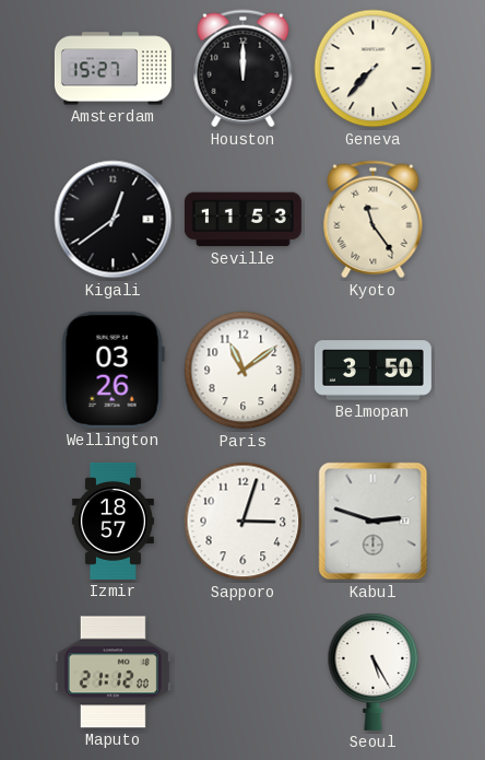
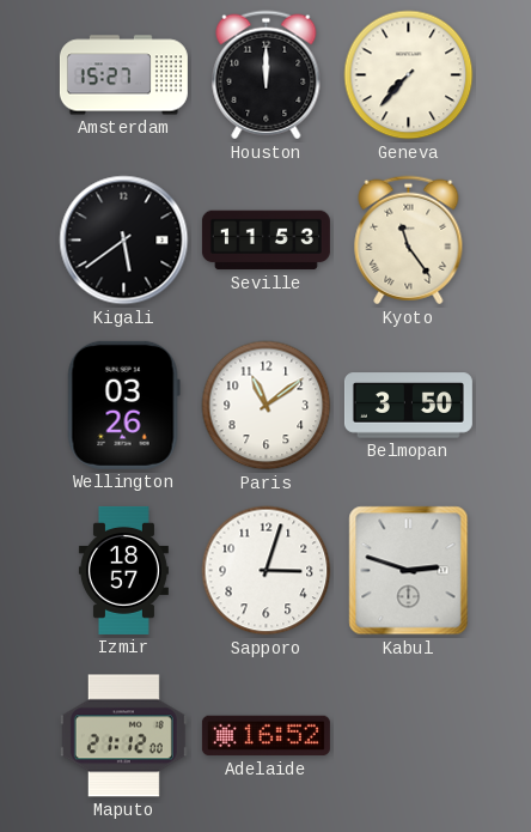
Kigali: 12:39 -> 5:39
Adelaide: none -> 16:52
Seoul: 5:25 -> none
